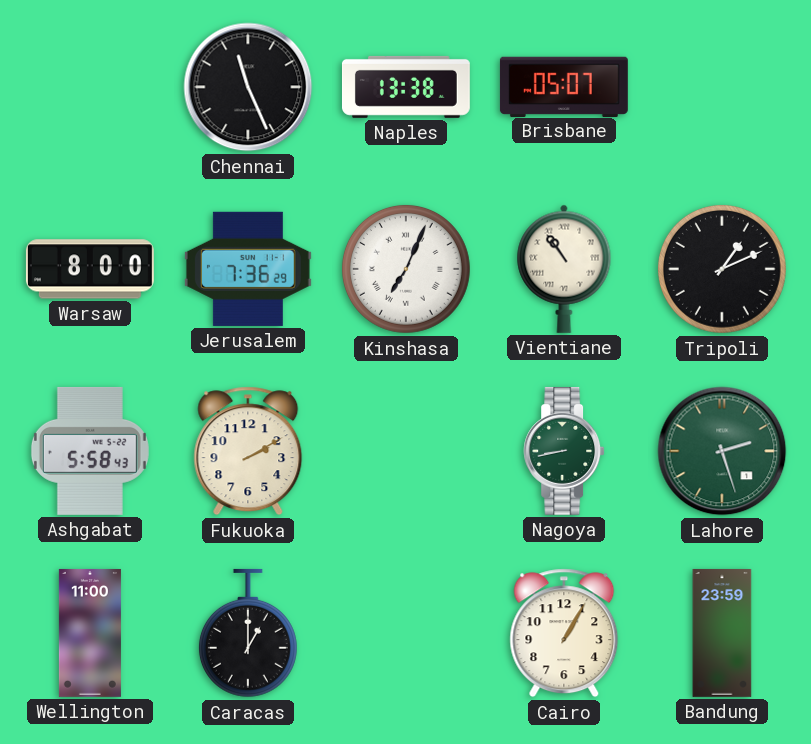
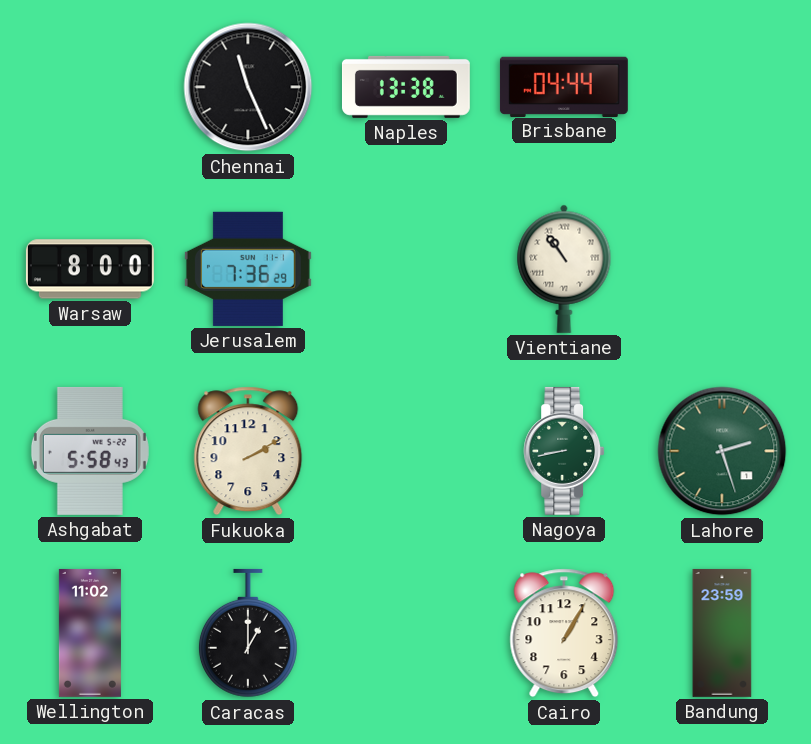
Brisbane: 05:07 -> 04:44
Kinshasa: 7:04 -> none
Tripoli: 1:11 -> none
Wellington: 11:00 -> 11:02
